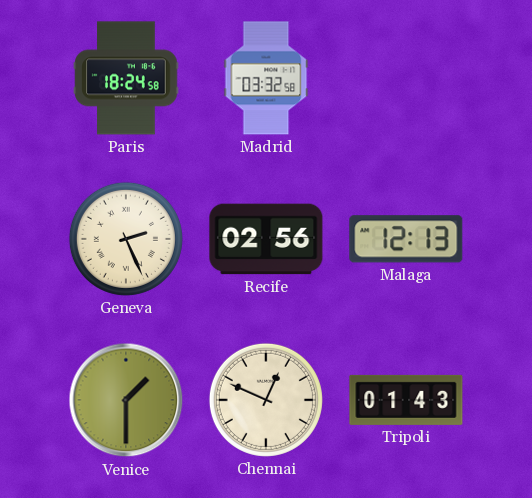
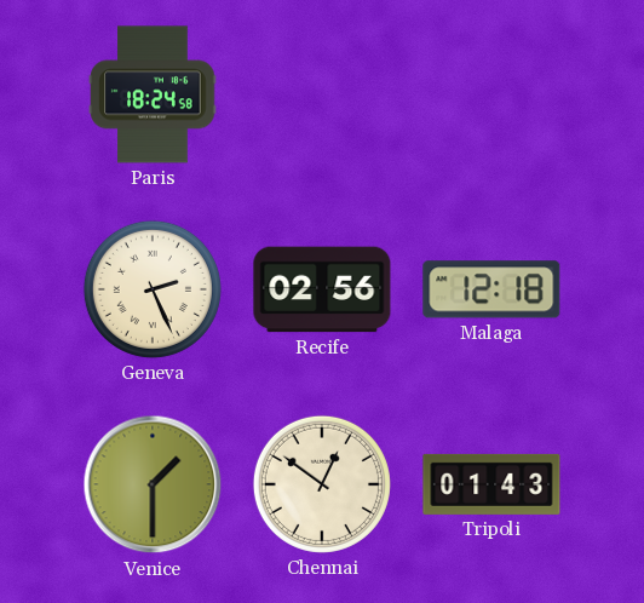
Madrid: 03:32 -> none
Malaga: 12:13 -> 12:18
Chennai: 12:49 -> 12:51
